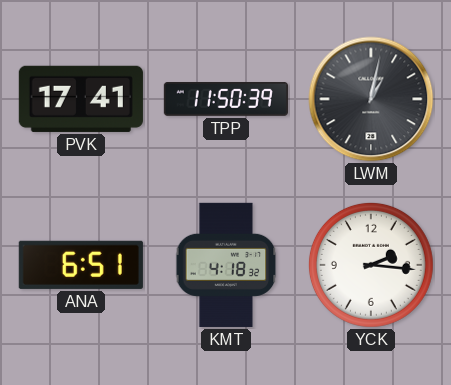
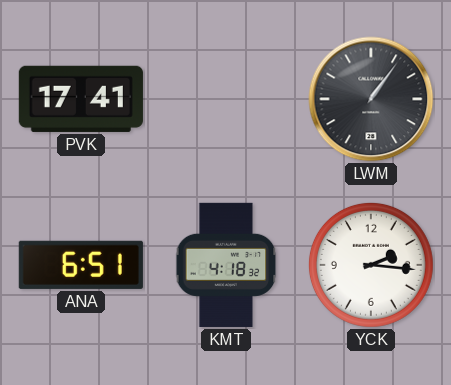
TPP: 11:50 -> none
LWM: 1:02 -> 1:06
